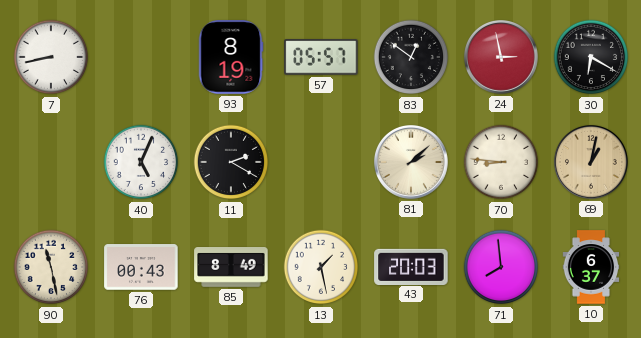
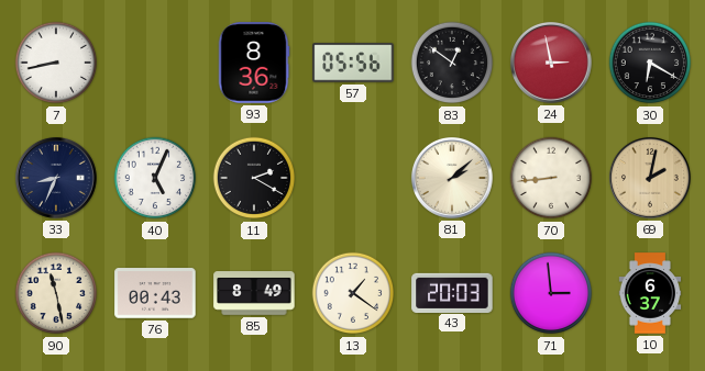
93: 8:19 -> 8:36
57: 05:57 -> 05:56
33: none -> 8:34
70: 8:46 -> 8:44
69: 1:02 -> 2:02
13: 1:28 -> 1:21
71: 7:59 -> 2:59
